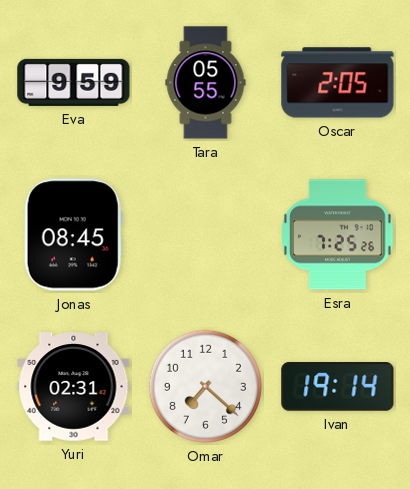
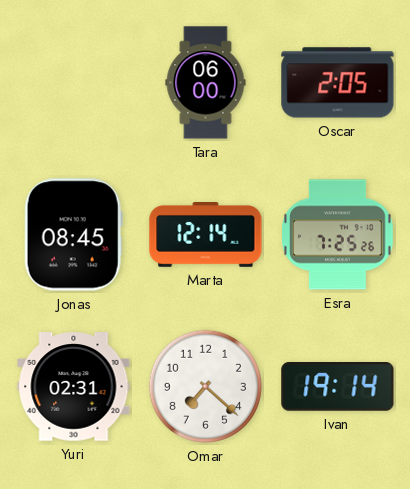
Eva: 9:59 -> none
Tara: 05:55 -> 06:00
Marta: none -> 12:14
